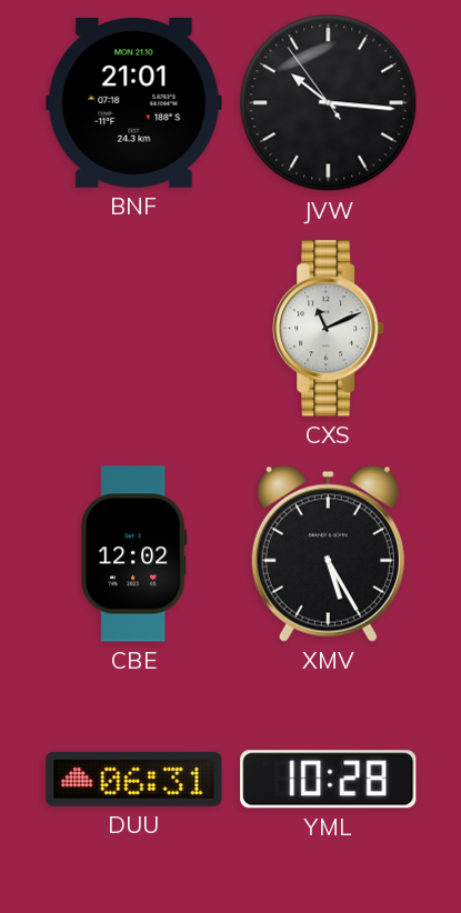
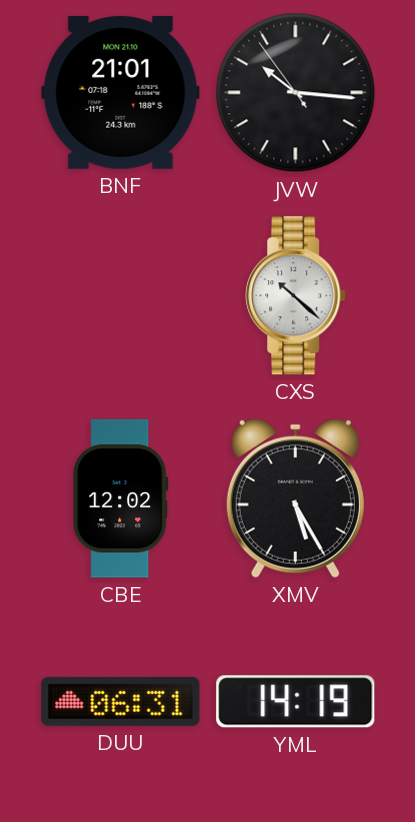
CXS: 11:11 -> 10:22
YML: 10:28 -> 14:19
